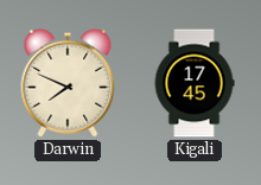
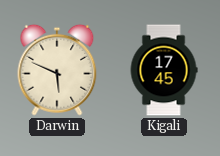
Darwin: 7:49 -> 5:49
